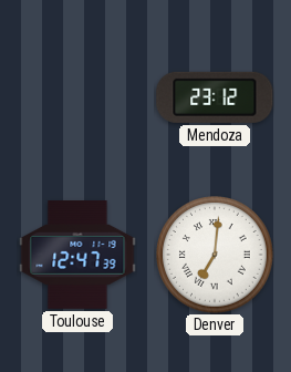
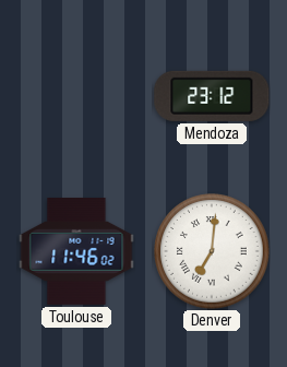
Toulouse: 12:47 -> 11:46
